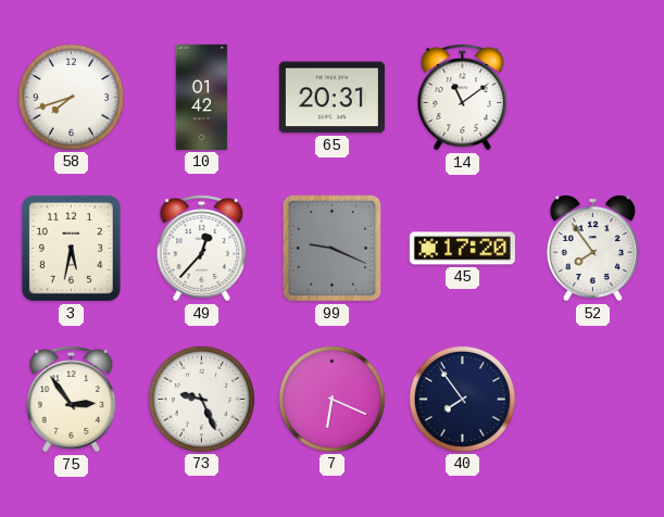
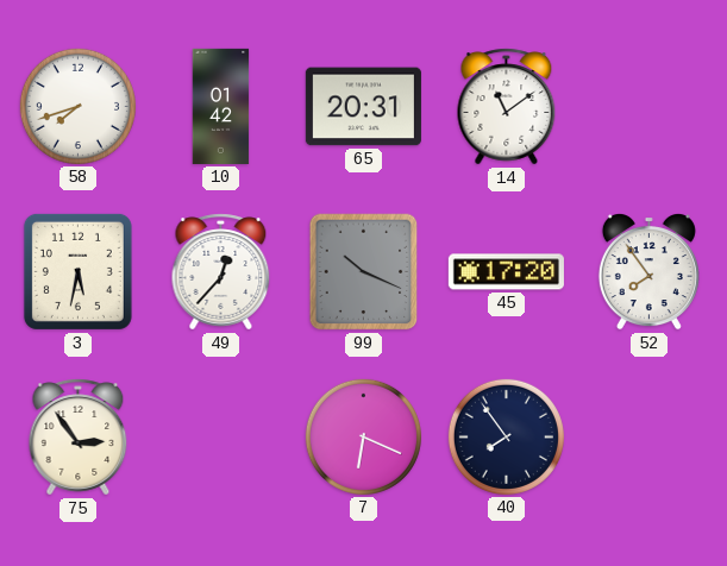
99: 9:19 -> 10:19
73: 9:26 -> none
